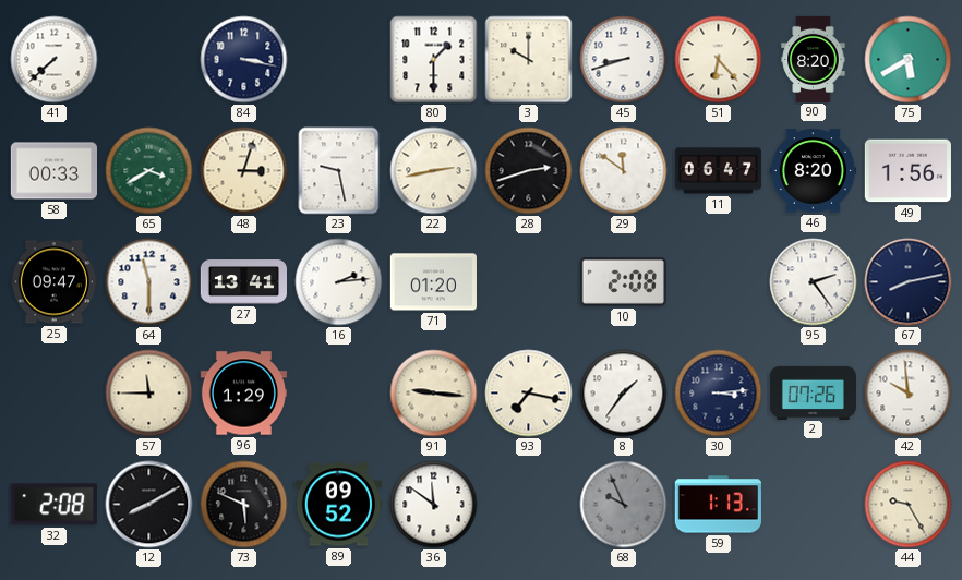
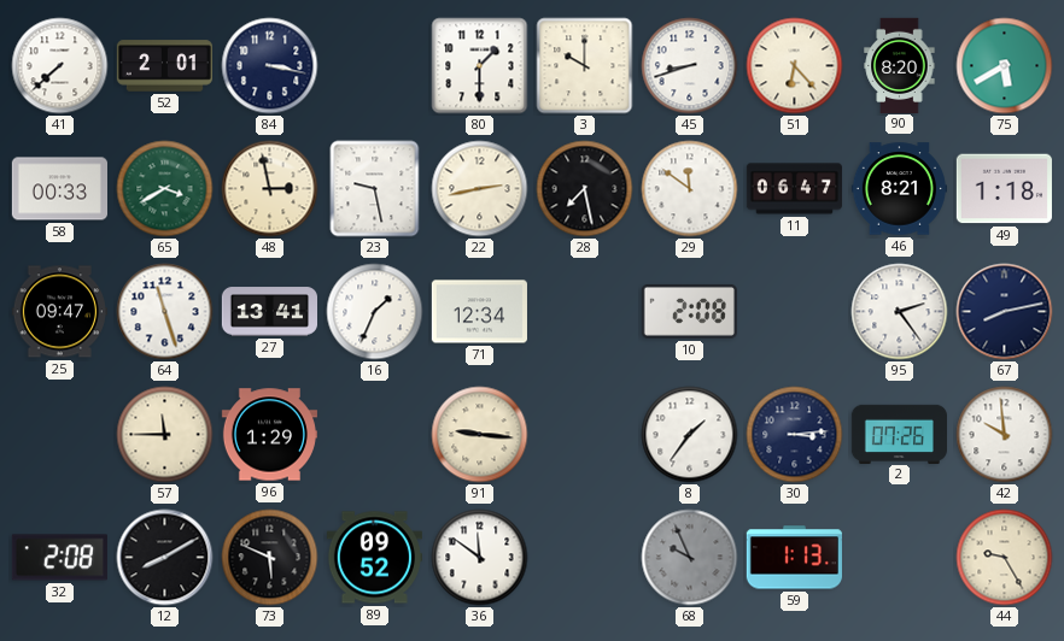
52: none -> 2:01
48: 3:03 -> 2:58
28: 2:42 -> 7:28
46: 8:20 -> 8:21
49: 1:56 -> 1:18
64: 11:30 -> 11:27
16: 2:14 -> 1:34
71: 01:20 -> 12:34
93: 7:17 -> none
